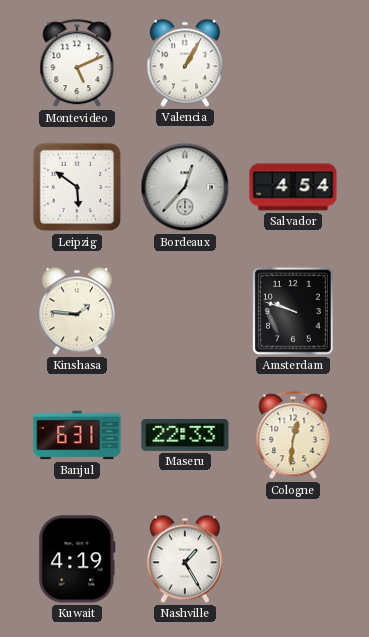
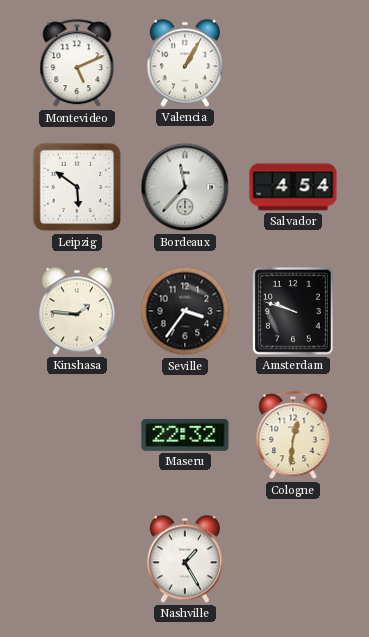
Bordeaux: 12:37 -> 11:37
Seville: none -> 3:36
Banjul: 6:31 -> none
Maseru: 22:33 -> 22:32
Kuwait: 4:19 -> none
